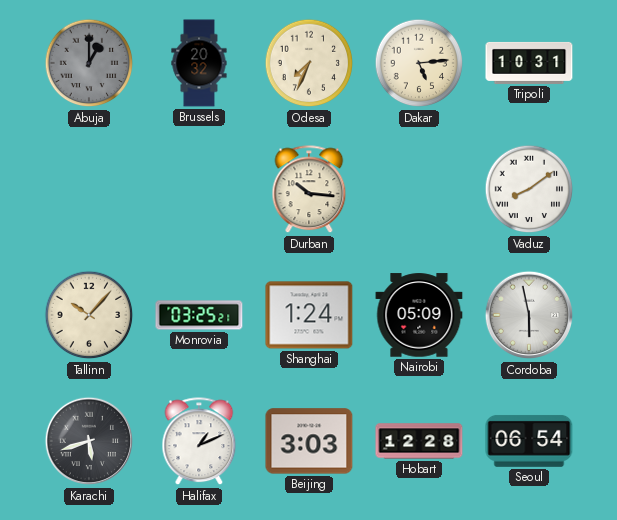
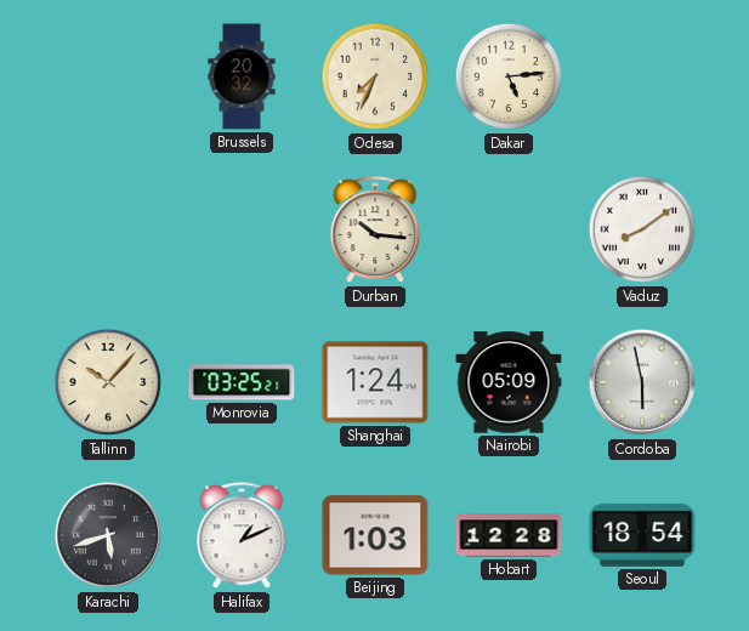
Abuja: 1:00 -> none
Tripoli: 10:31 -> none
Beijing: 3:03 -> 1:03
Seoul: 06:54 -> 18:54
